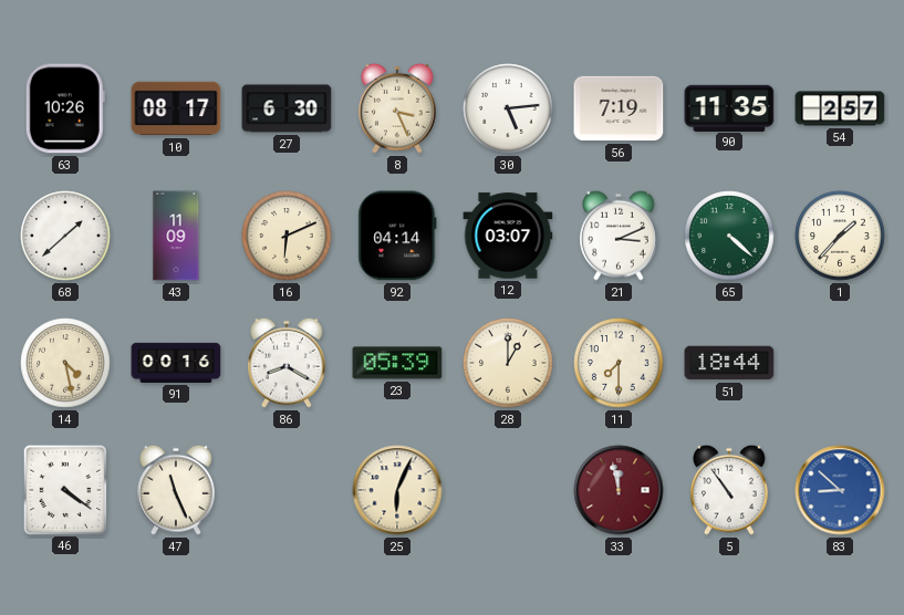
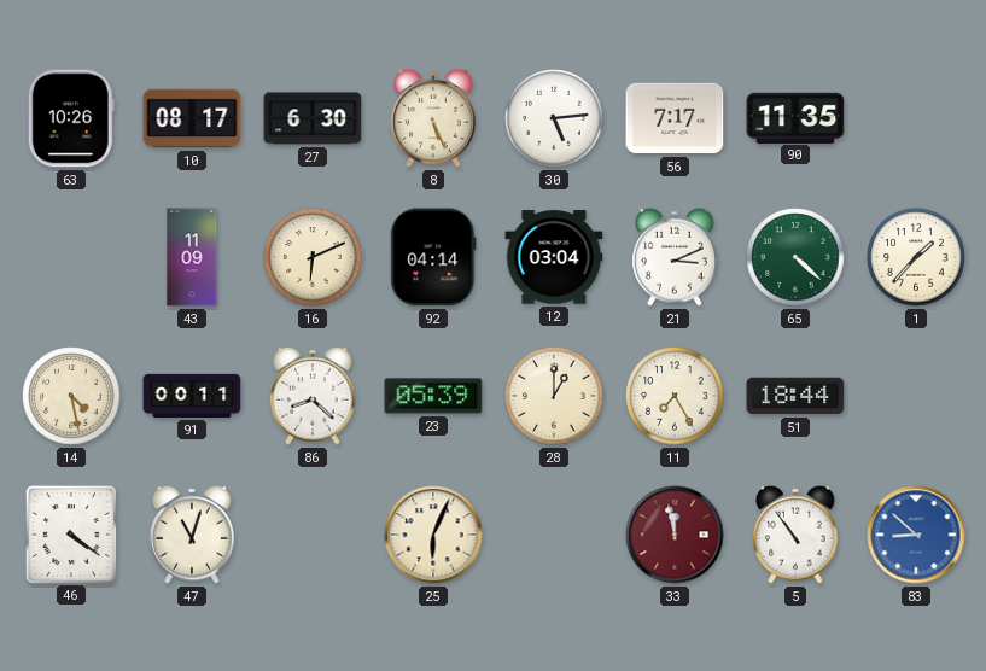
8: 3:26 -> 5:26
56: 7:19 -> 7:17
54: 2:57 -> none
68: 1:38 -> none
12: 03:07 -> 03:04
91: 00:16 -> 00:11
86: 8:20 -> 8:22
11: 7:30 -> 7:25
47: 11:26 -> 11:03
